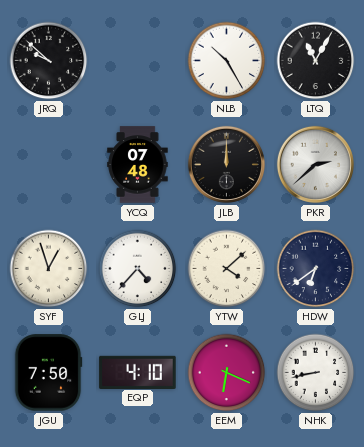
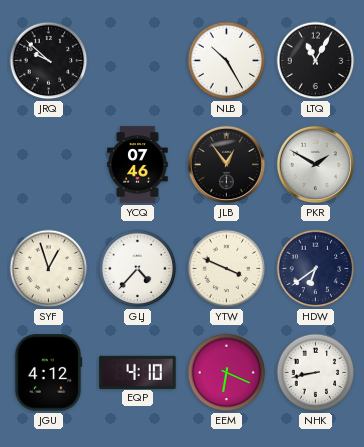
YCQ: 07:48 -> 07:46
JLB: 12:00 -> 12:54
PKR: 2:38 -> 1:50
YTW: 4:08 -> 3:49
JGU: 7:50 -> 4:12
